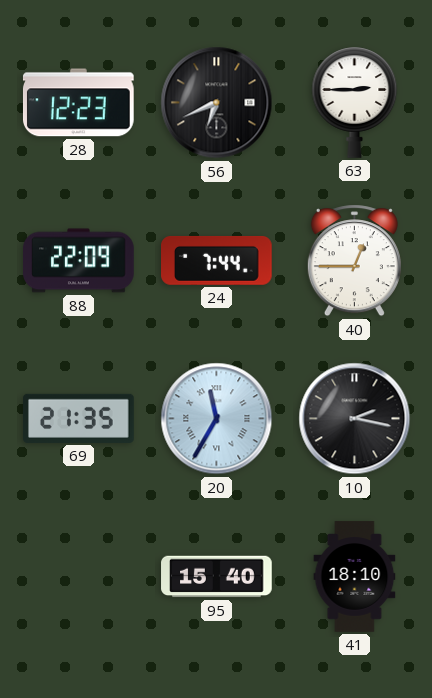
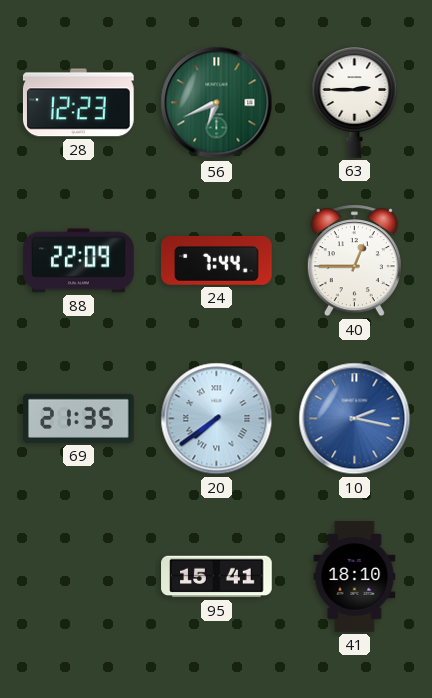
56 dial: black -> green
20: 11:35 -> 7:39
10 dial: black -> blue
95: 15:40 -> 15:41
